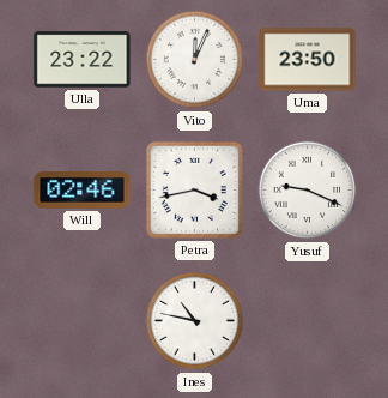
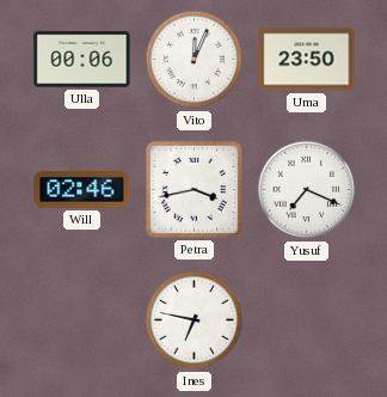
Ulla: 23:22 -> 00:06
Yusuf: 9:19 -> 7:19
Ines: 10:47 -> 6:47
